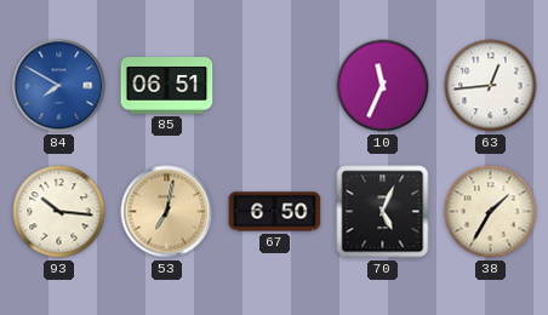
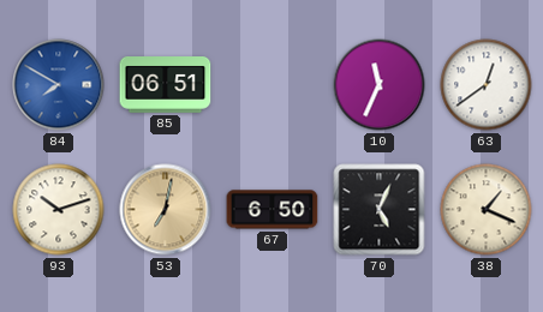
63: 12:44 -> 12:39
93: 10:16 -> 10:12
38: 1:35 -> 1:19
